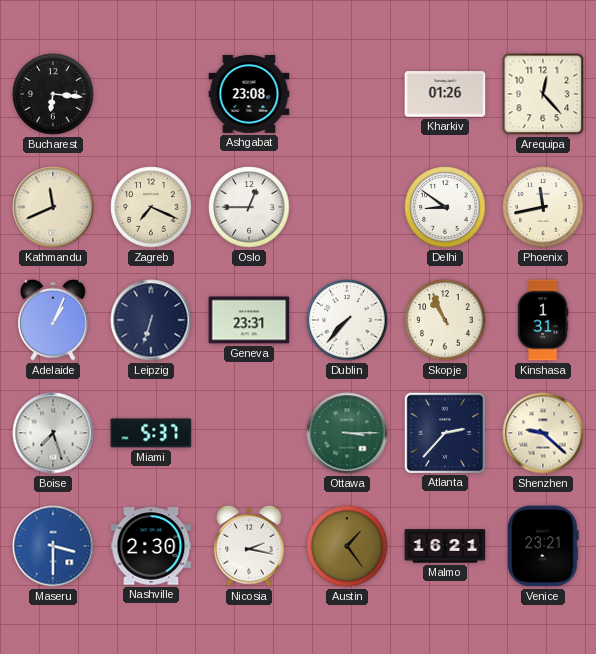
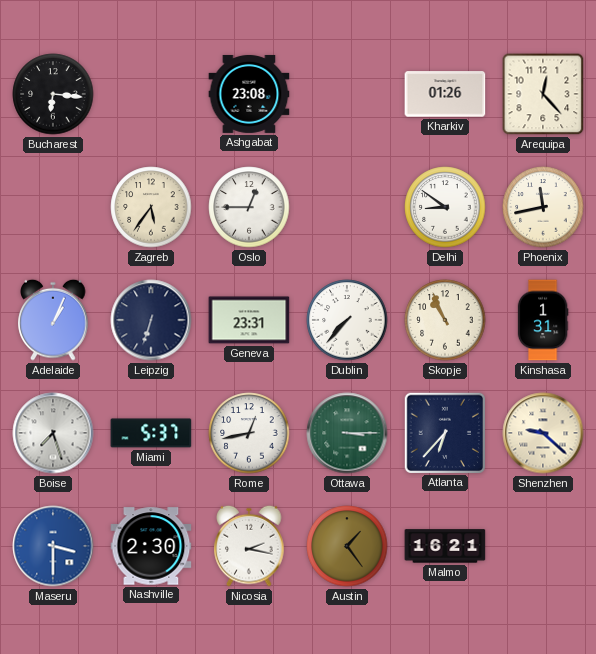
Kathmandu: 11:41 -> none
Zagreb: 7:19 -> 5:36
Rome: none -> 12:43
Atlanta: 2:37 -> 6:37
Venice: 23:21 -> none
